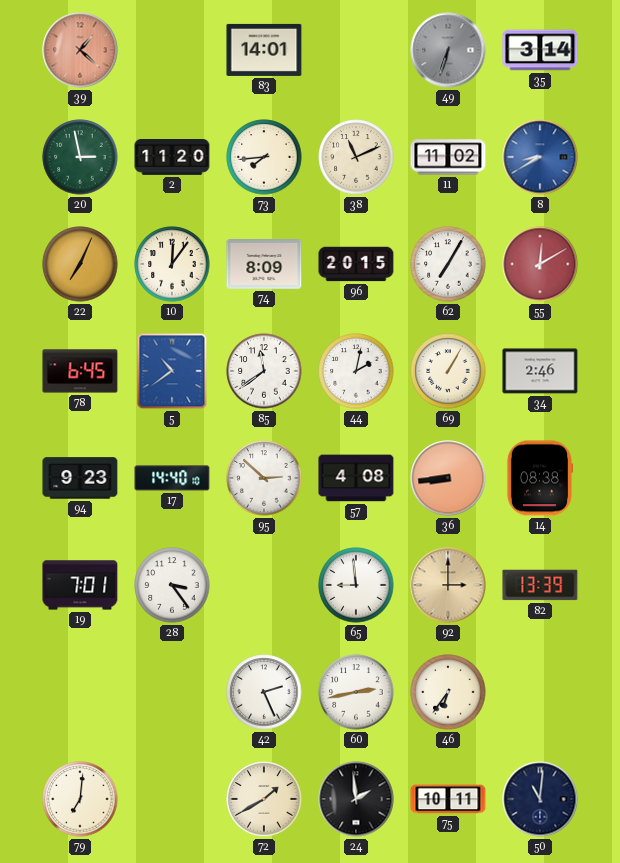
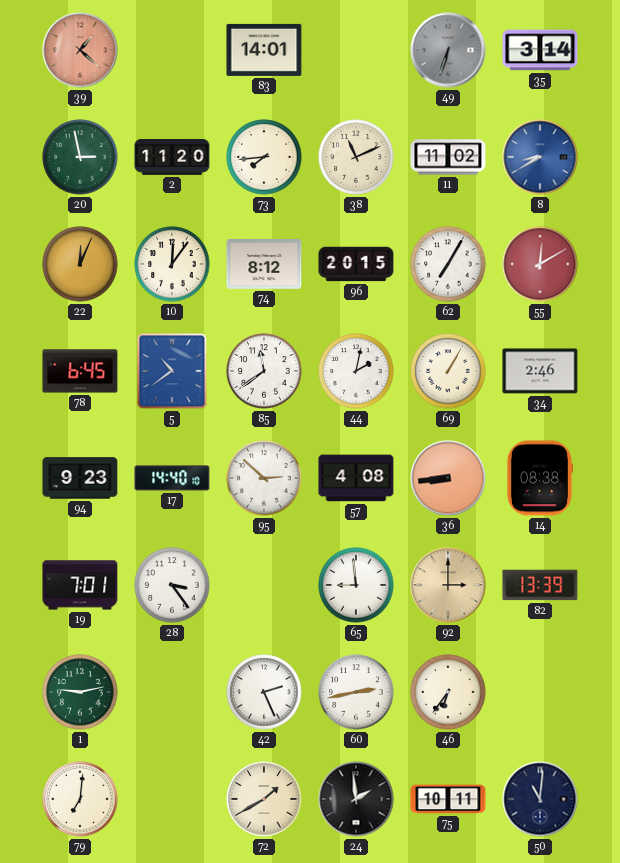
22: 7:04 -> 12:04
74: 8:09 -> 8:12
1: none -> 9:13
